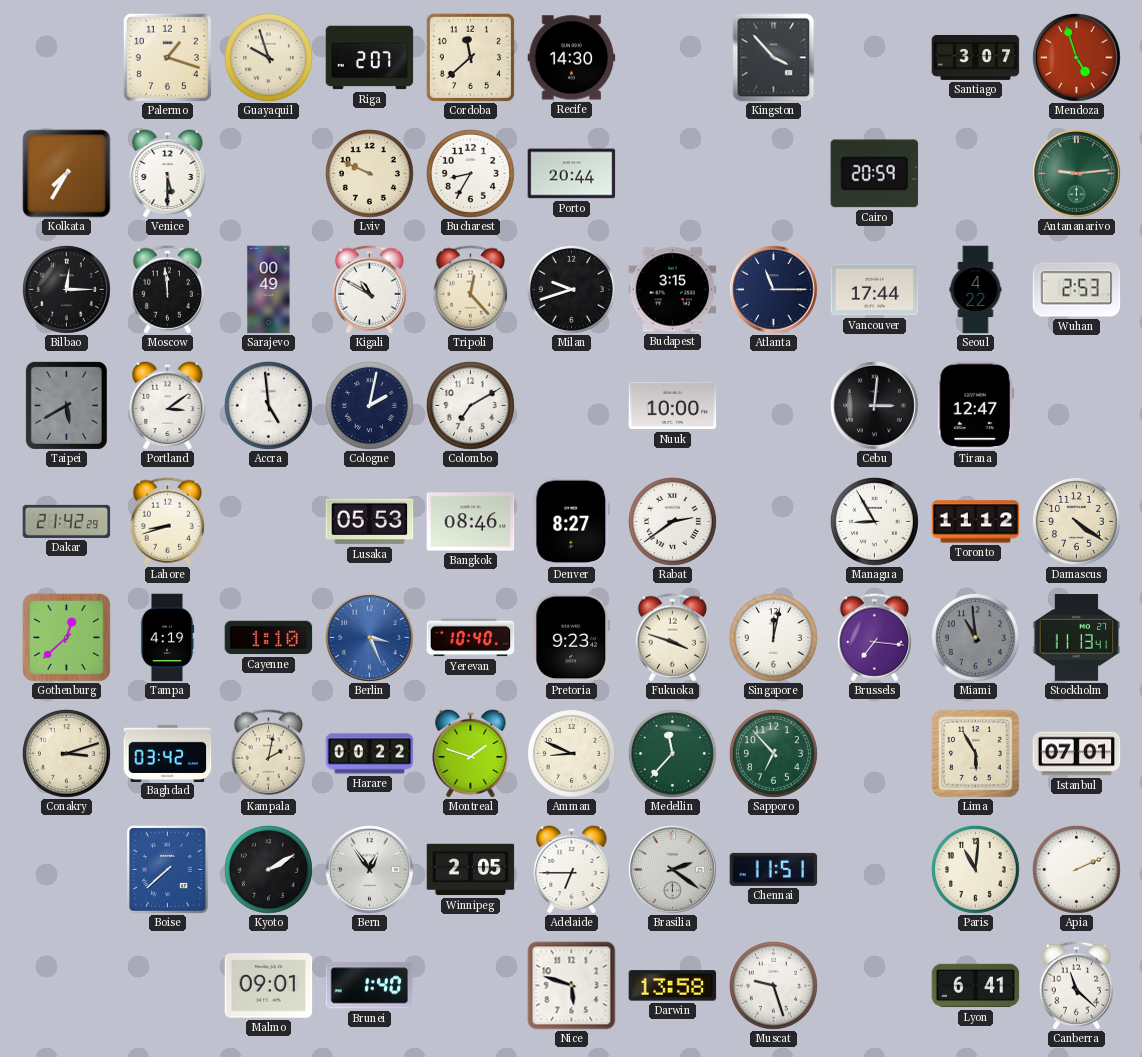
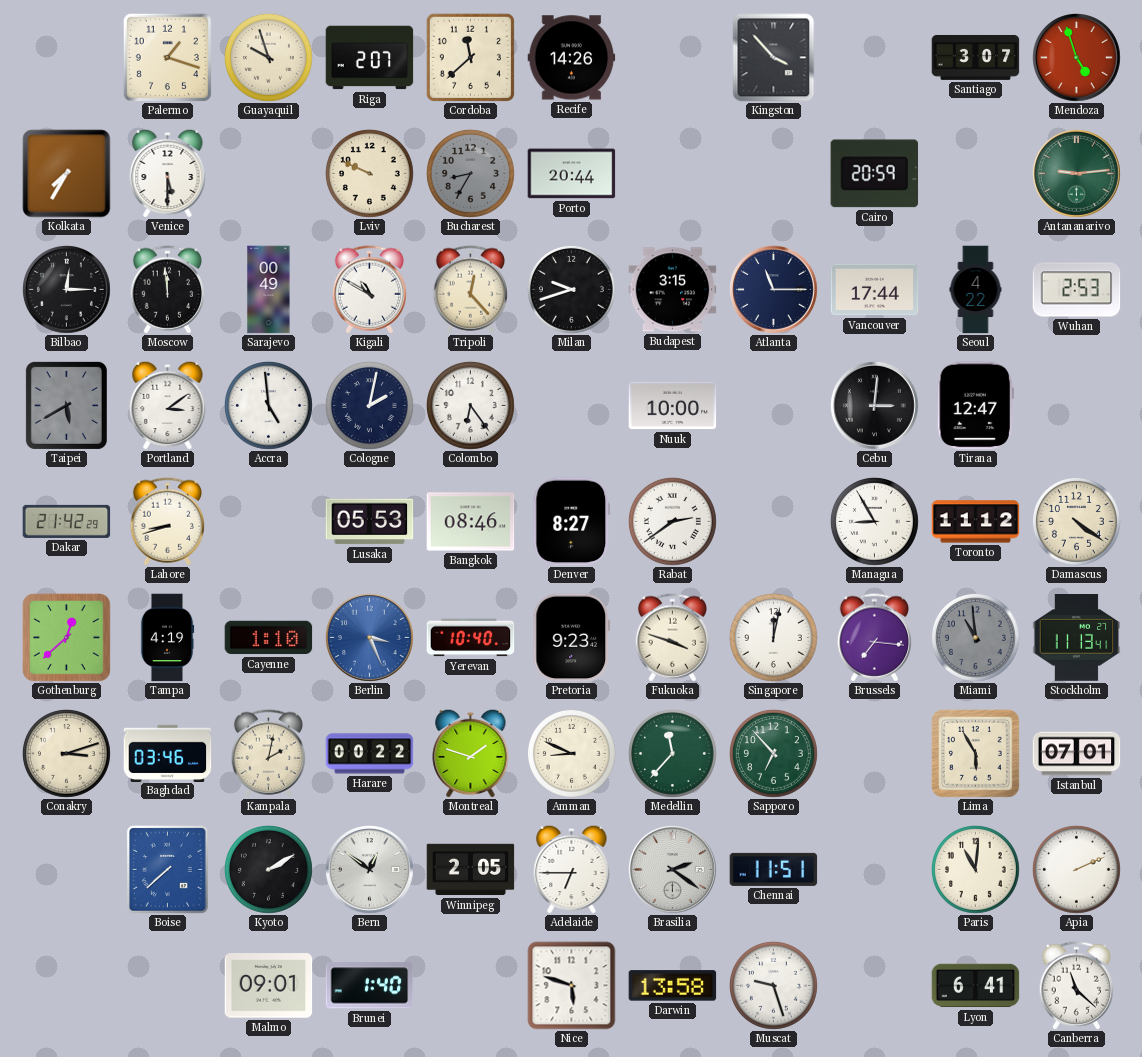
Recife: 14:30 -> 14:26
Bucharest dial: white -> grey
Colombo: 7:10 -> 6:24
Baghdad: 03:42 -> 03:46
Bern: 12:54 -> 12:51
